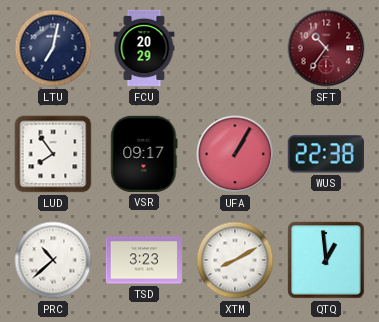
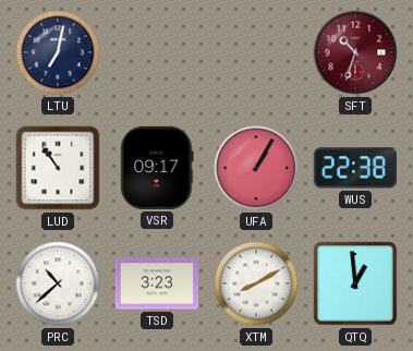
FCU: 20:29 -> none
SFT: 10:36 -> 10:33
LUD: 7:54 -> 10:54
